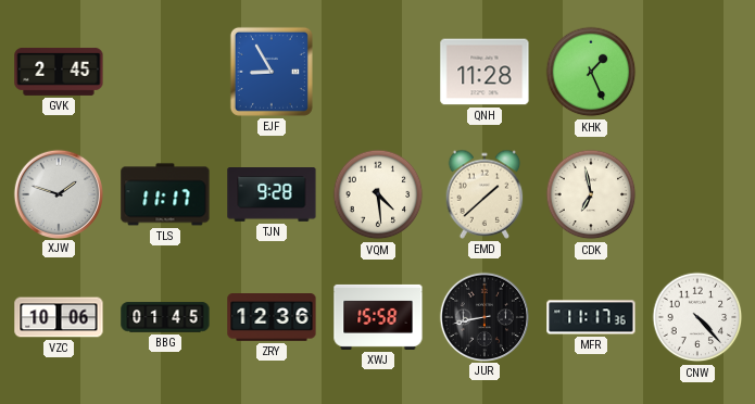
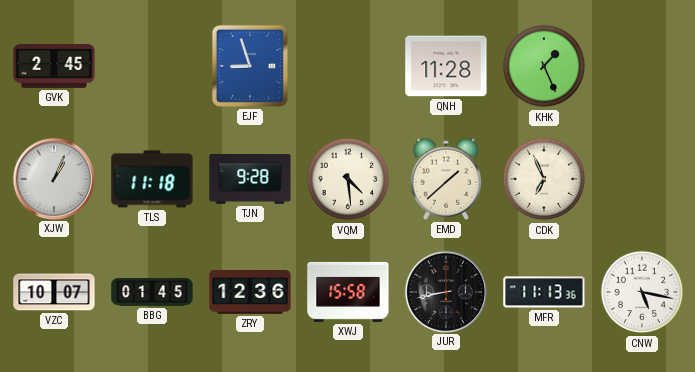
EJF: 8:55 -> 8:57
XJW: 1:48 -> 1:04
TLS: 11:17 -> 11:18
CDK: 6:58 -> 6:56
VZC: 10:06 -> 10:07
MFR: 11:17 -> 11:13
CNW: 4:23 -> 5:17
